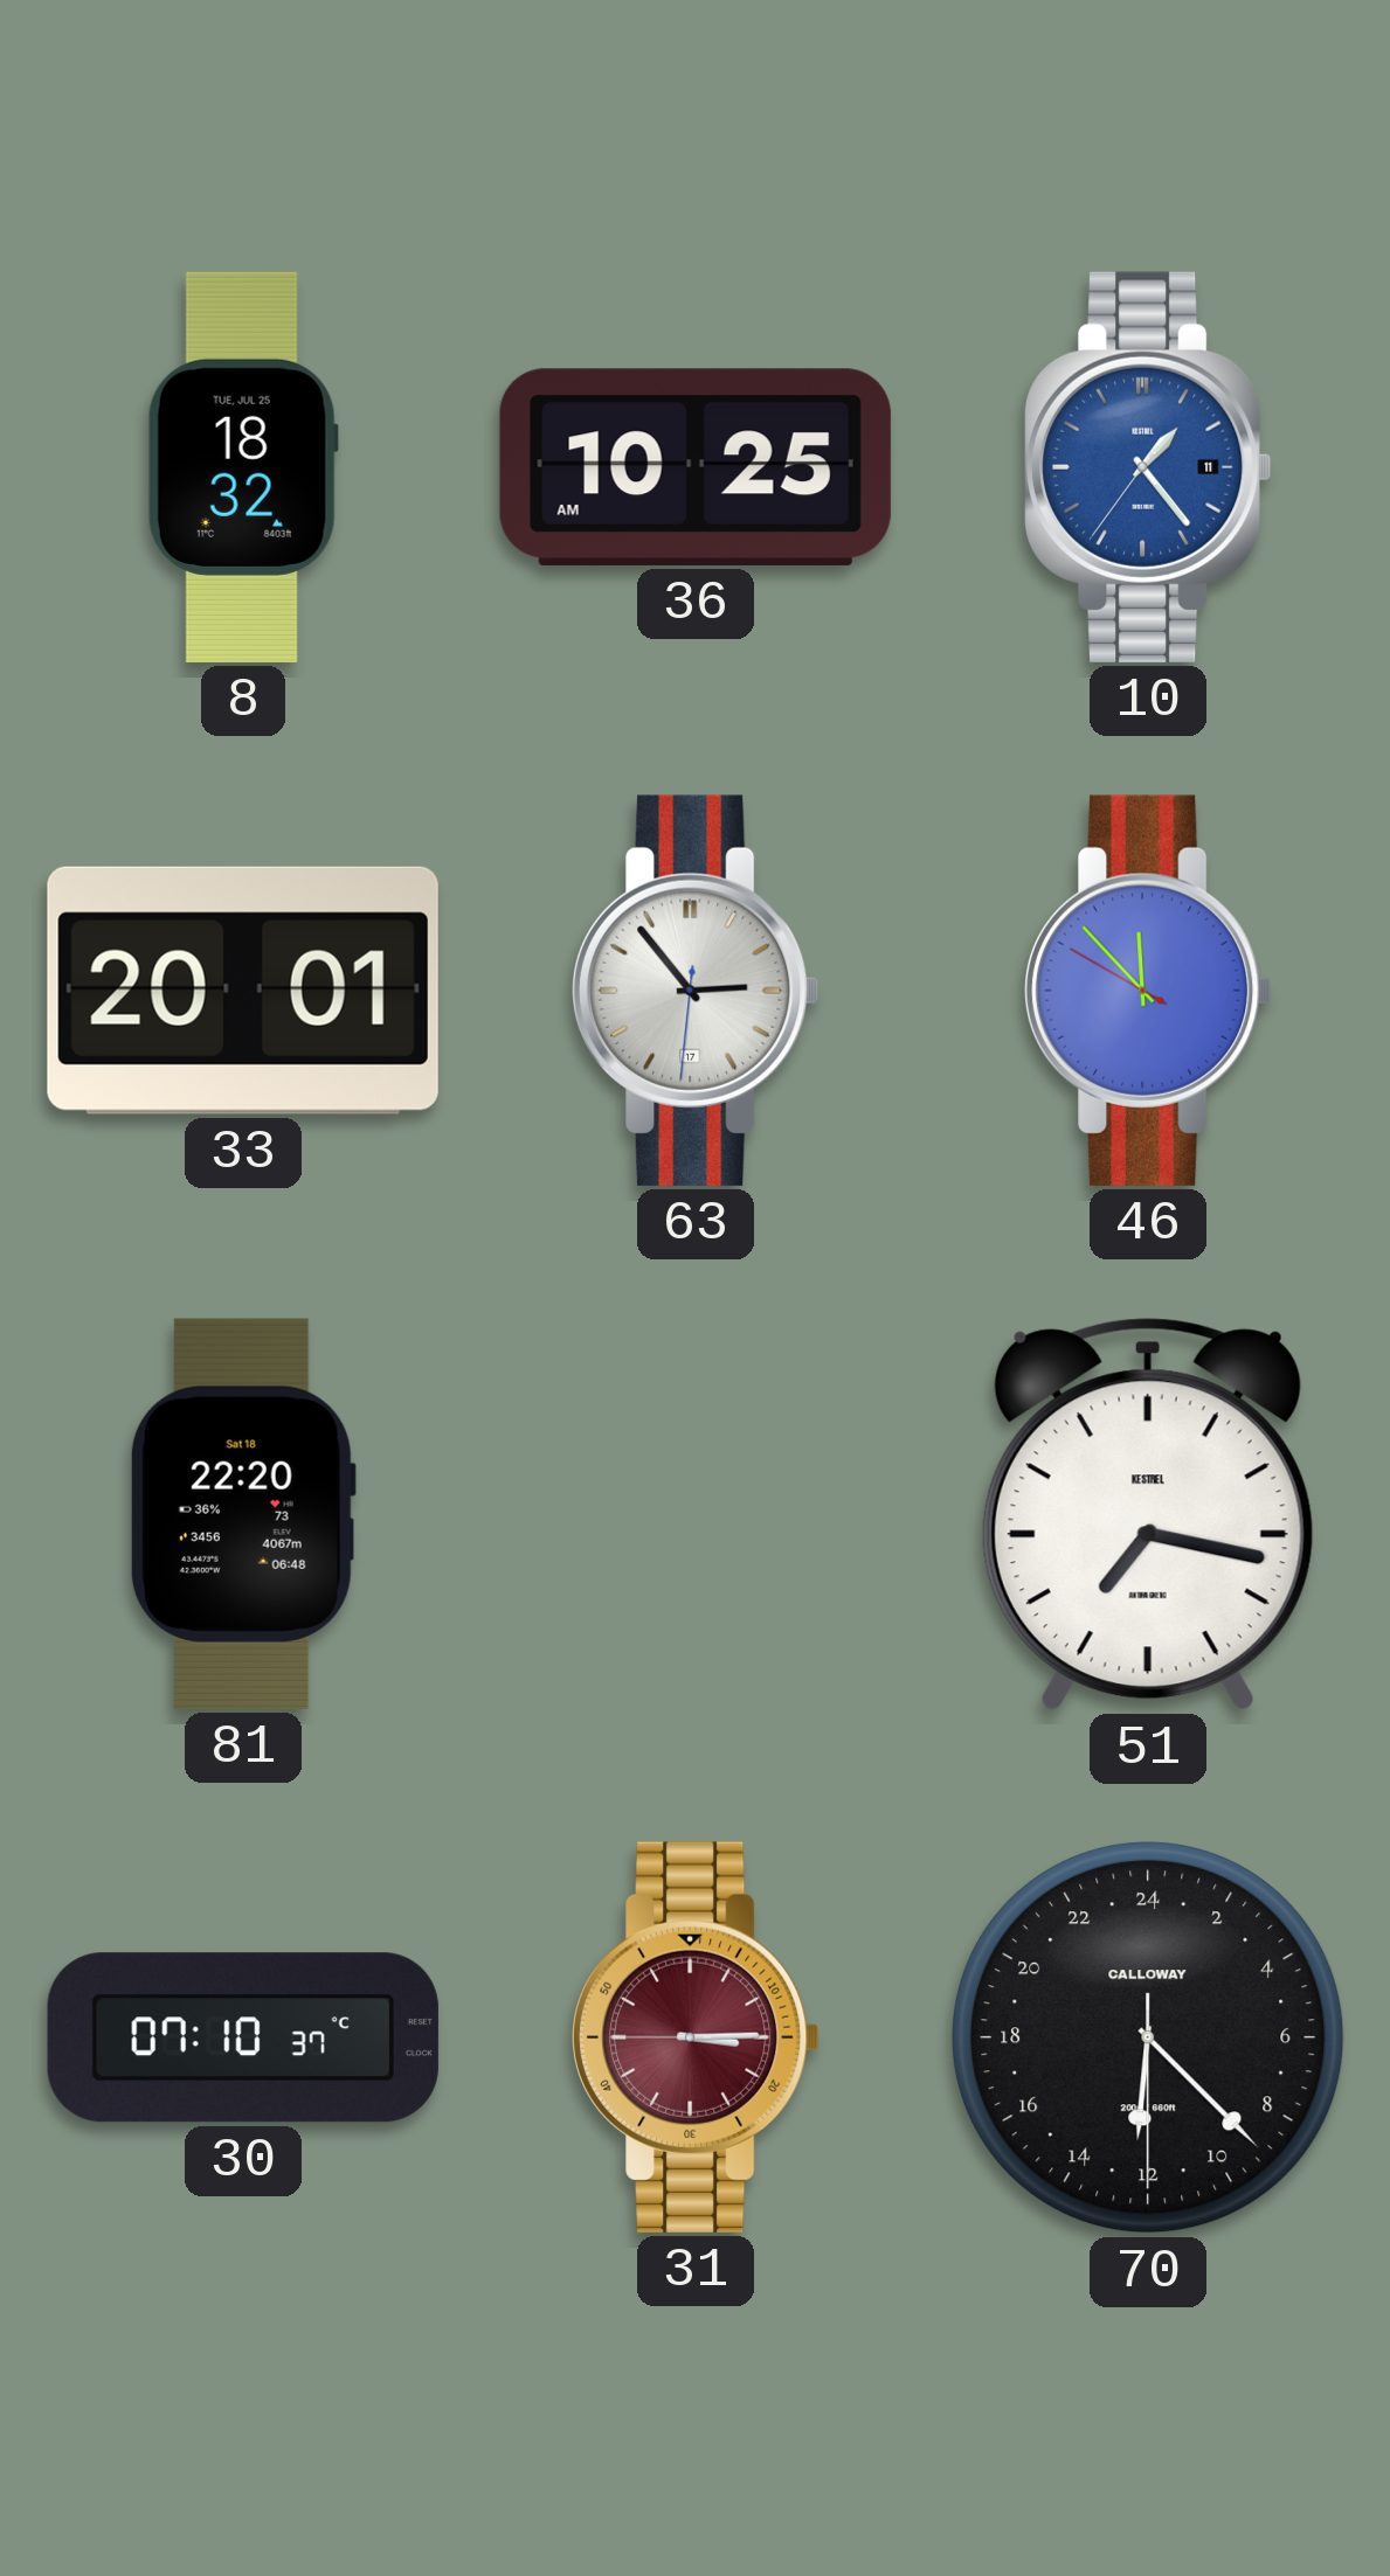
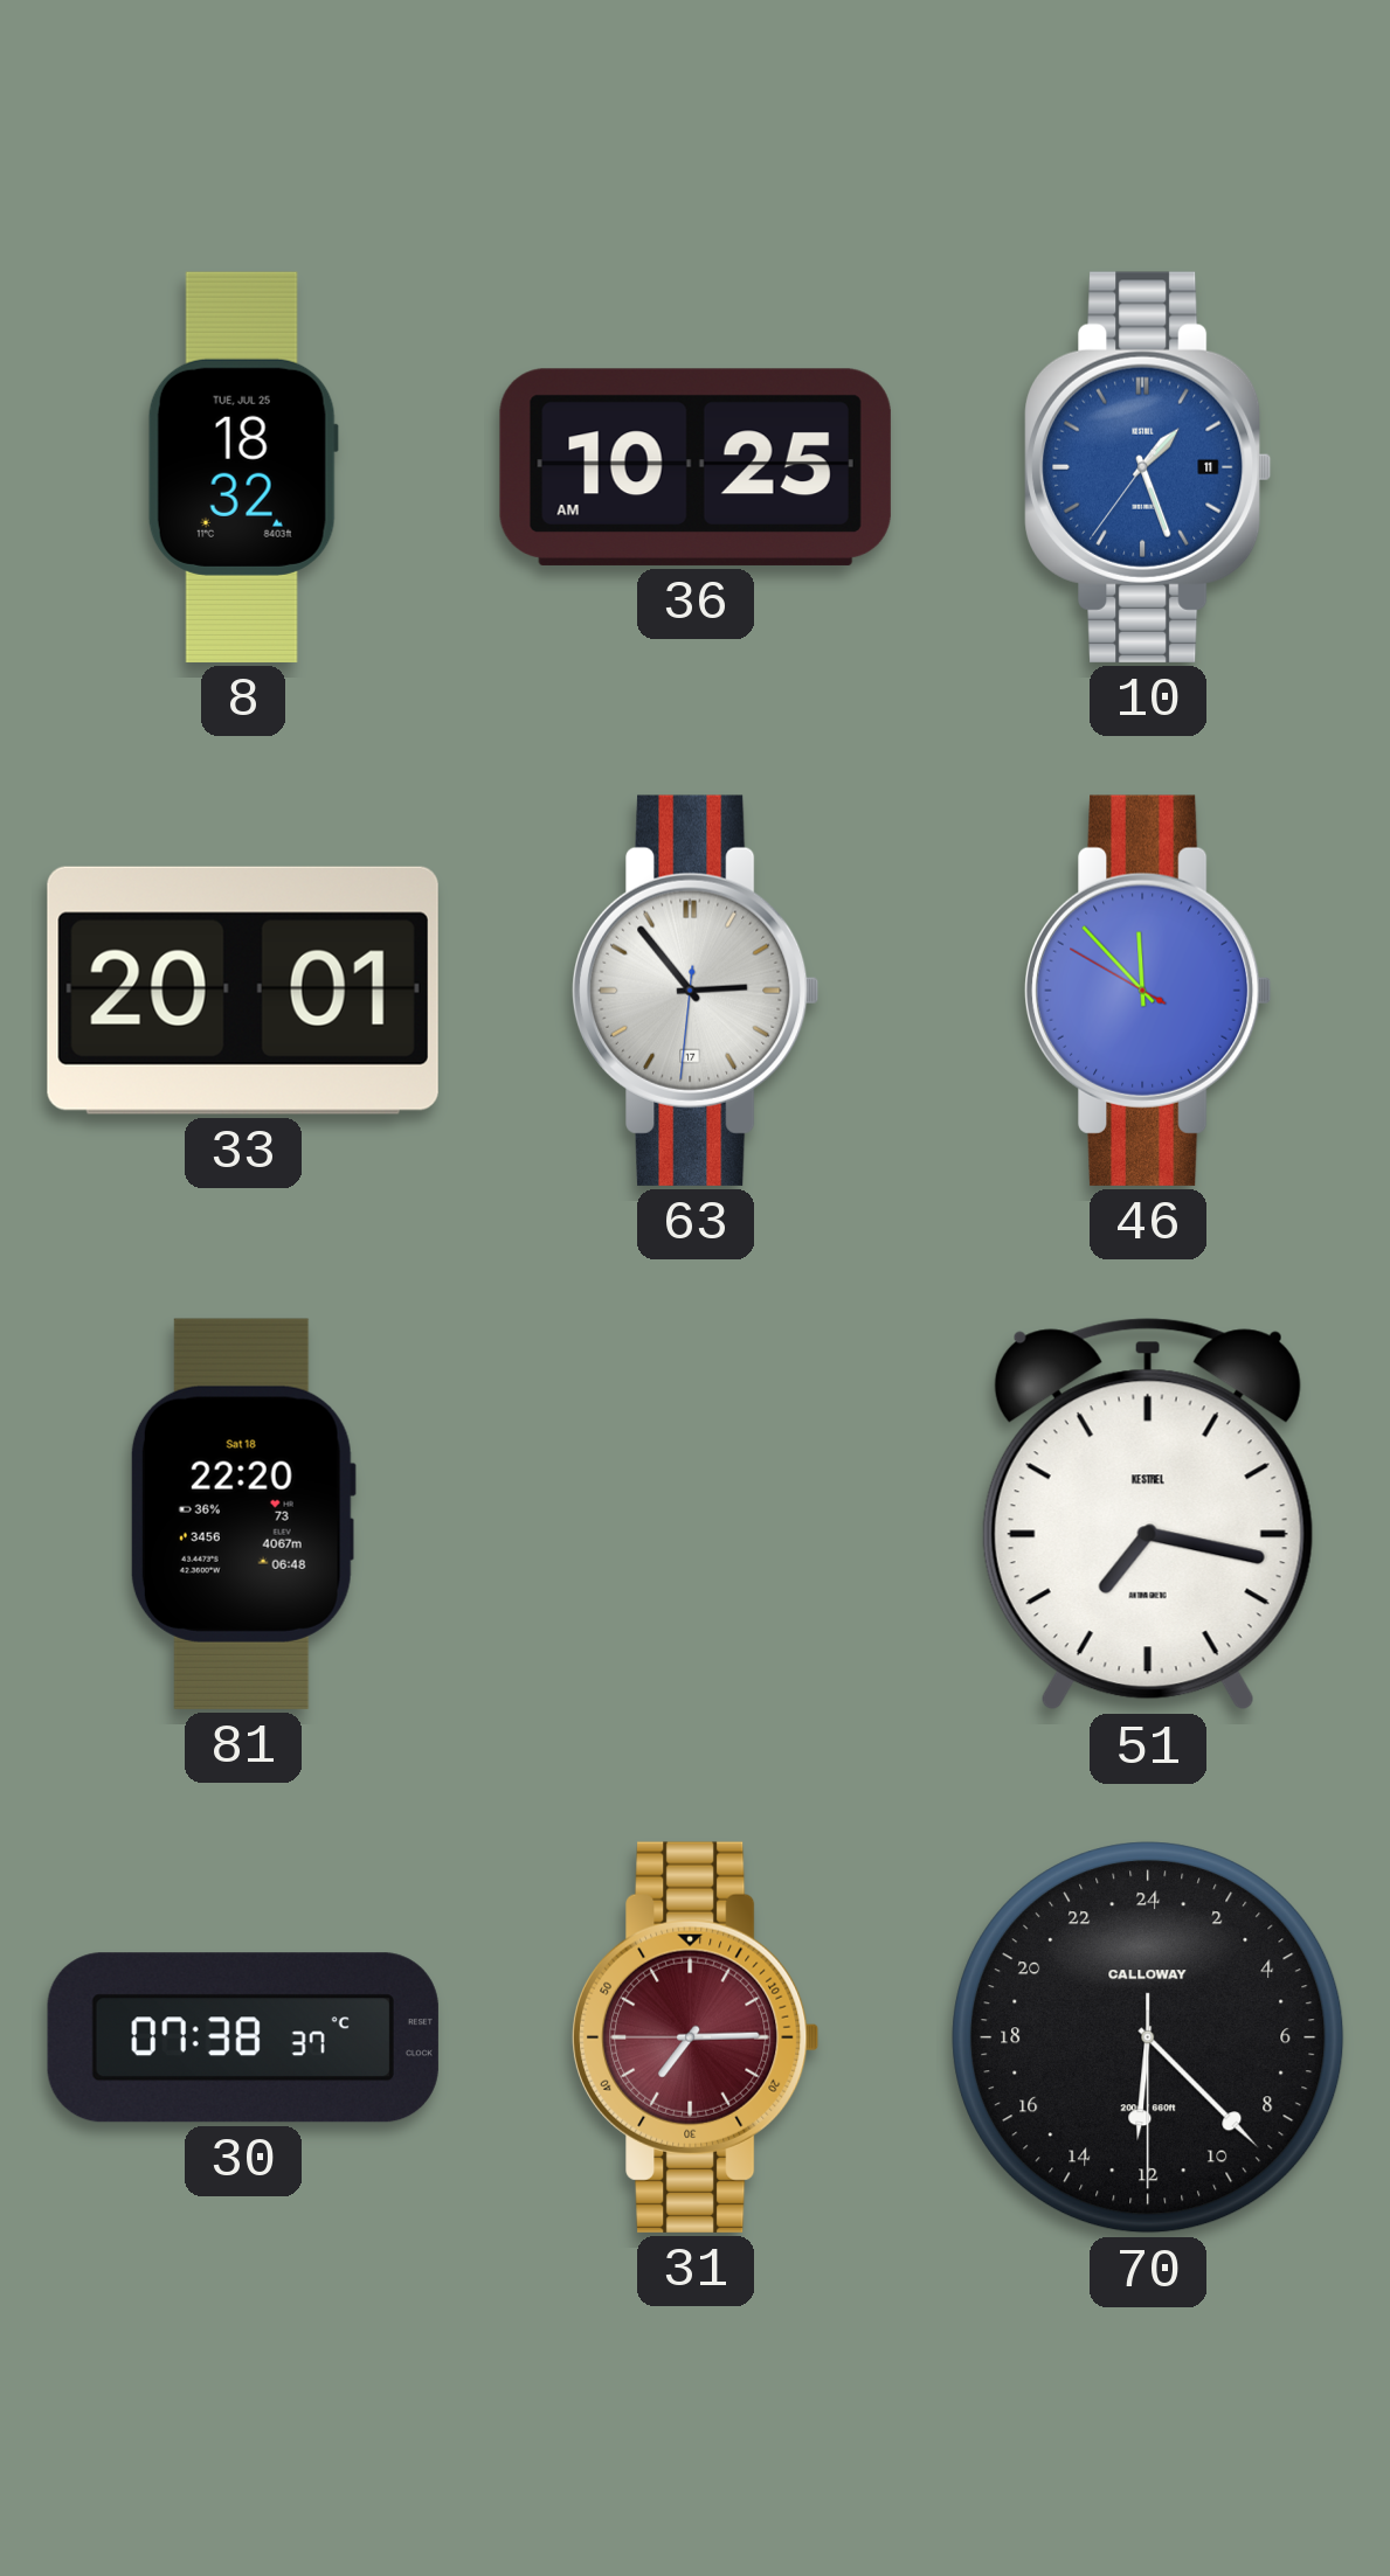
10: 1:23 -> 1:26
30: 07:10 -> 07:38
31: 3:14 -> 7:14
